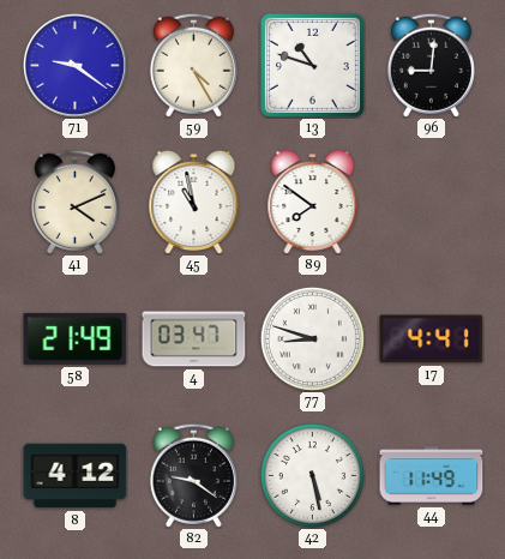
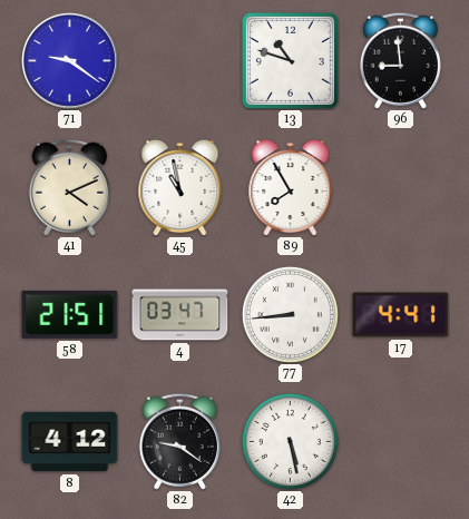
59: 4:25 -> none
96: 9:01 -> 8:59
89: 7:51 -> 7:55
58: 21:49 -> 21:51
77: 8:48 -> 8:44
44: 11:49 -> none
